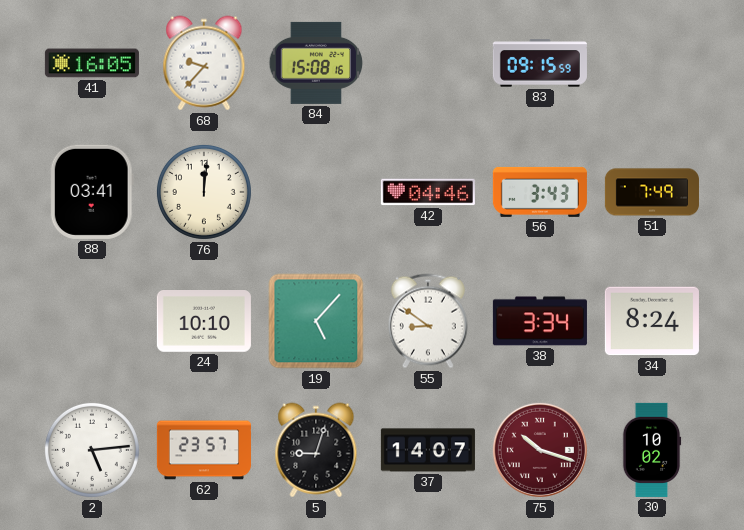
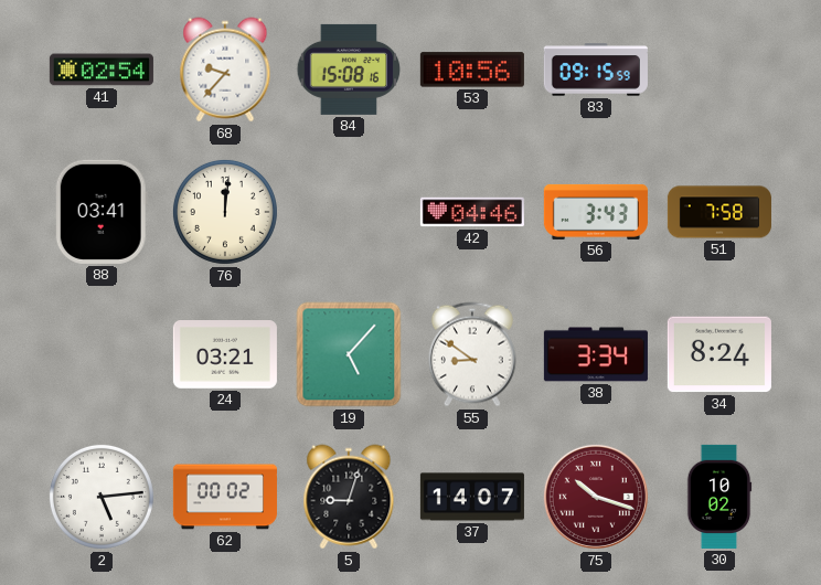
41: 16:05 -> 02:54
53: none -> 10:56
51: 7:49 -> 7:58
24: 10:10 -> 03:21
62: 23:57 -> 00:02
